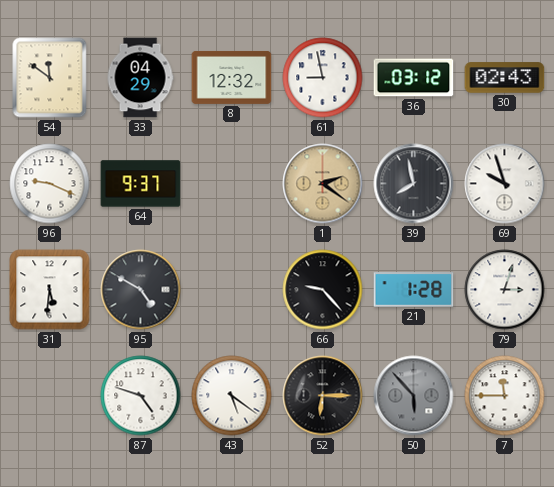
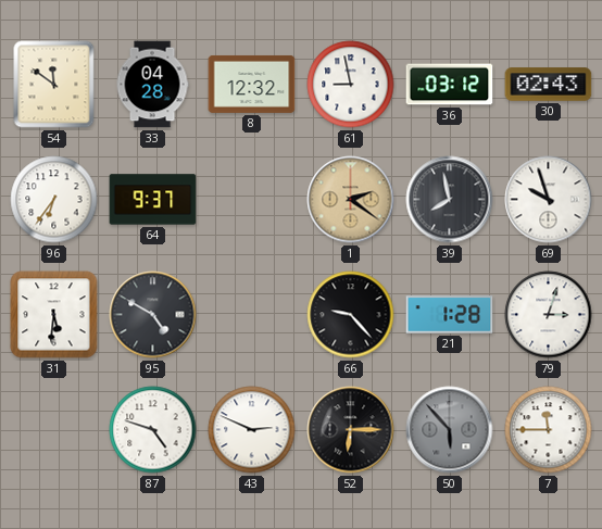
33: 04:29 -> 04:28
96: 9:19 -> 6:36
43: 5:21 -> 2:49
